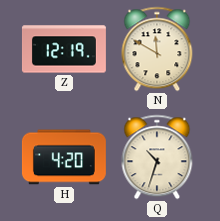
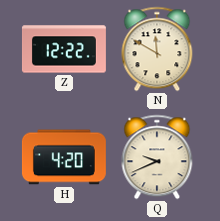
Z: 12:19 -> 12:22
Q: 10:33 -> 9:41
